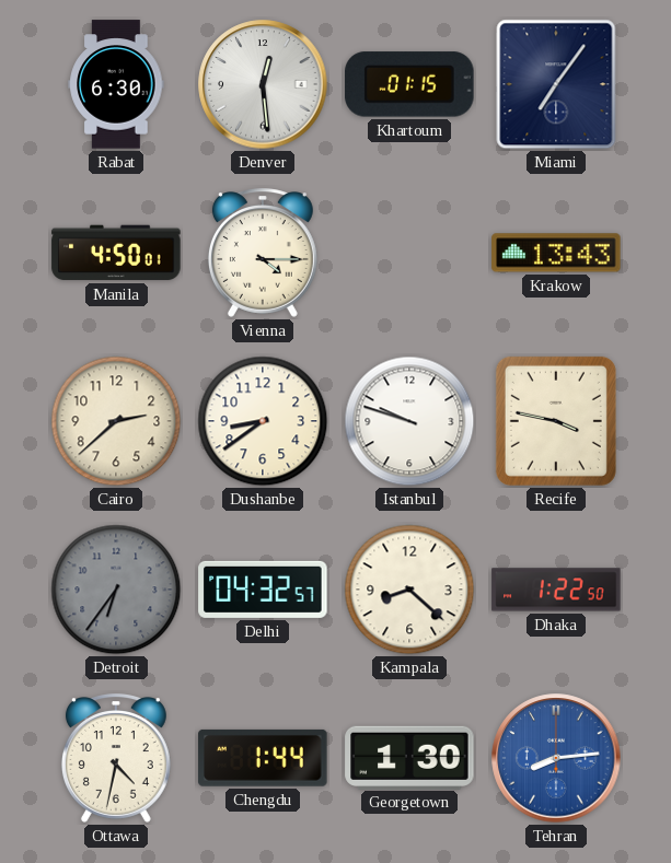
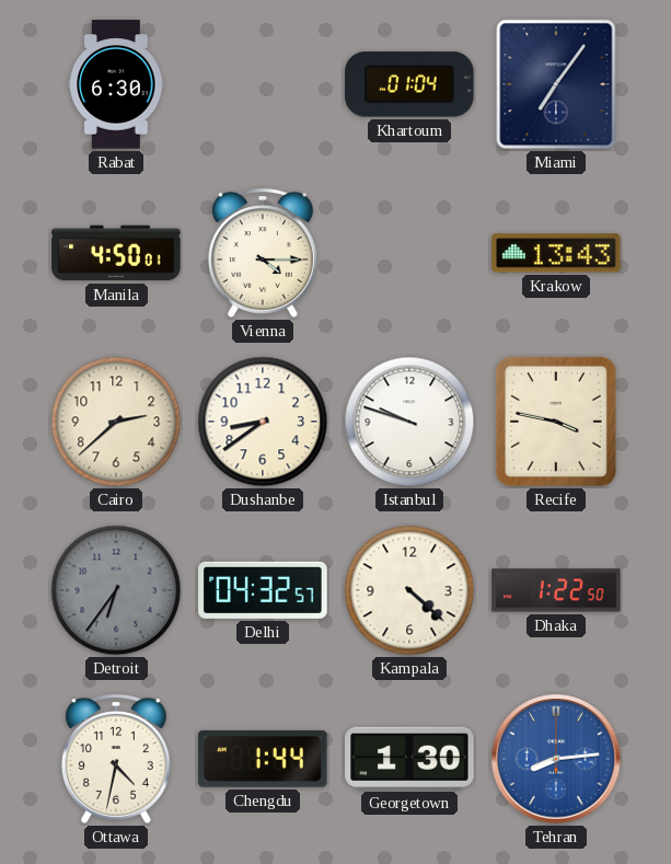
Denver: 12:29 -> none
Khartoum: 01:15 -> 01:04
Kampala: 8:22 -> 4:22
